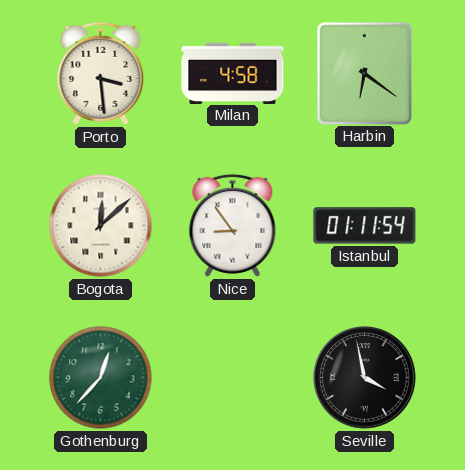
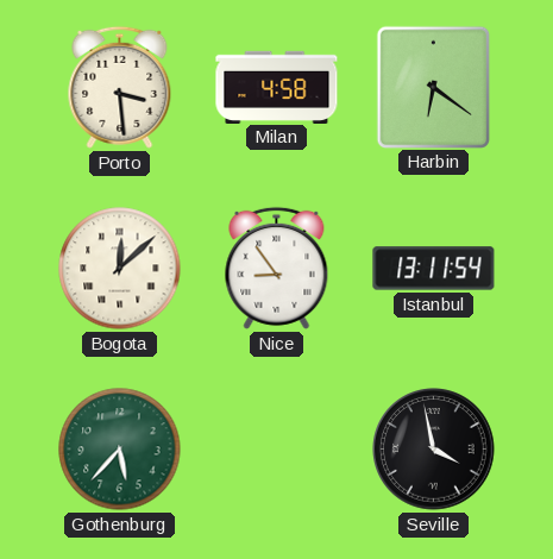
Istanbul: 01:11 -> 13:11
Gothenburg: 12:37 -> 5:37
